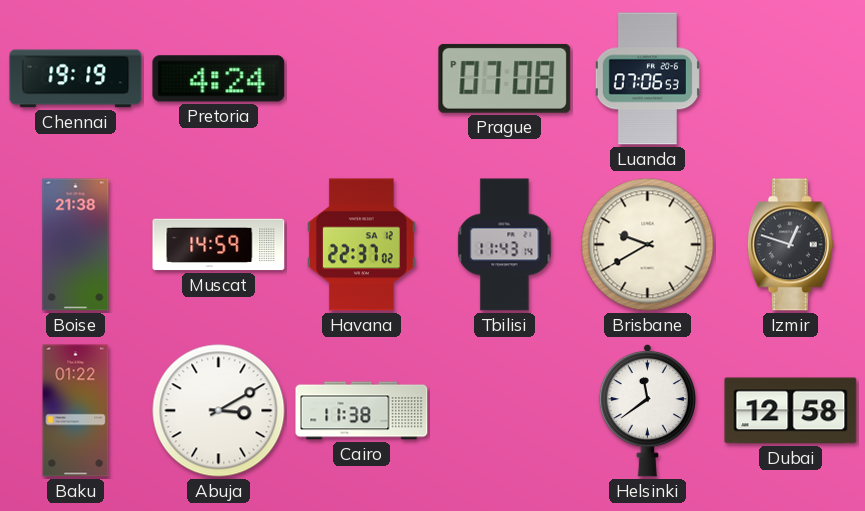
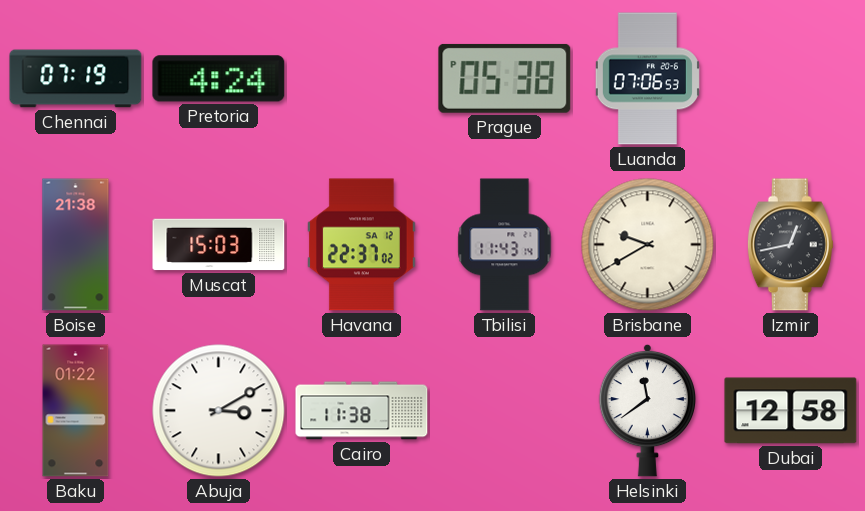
Chennai: 19:19 -> 07:19
Prague: 07:08 -> 05:38
Muscat: 14:59 -> 15:03
Izmir: 12:48 -> 12:43
